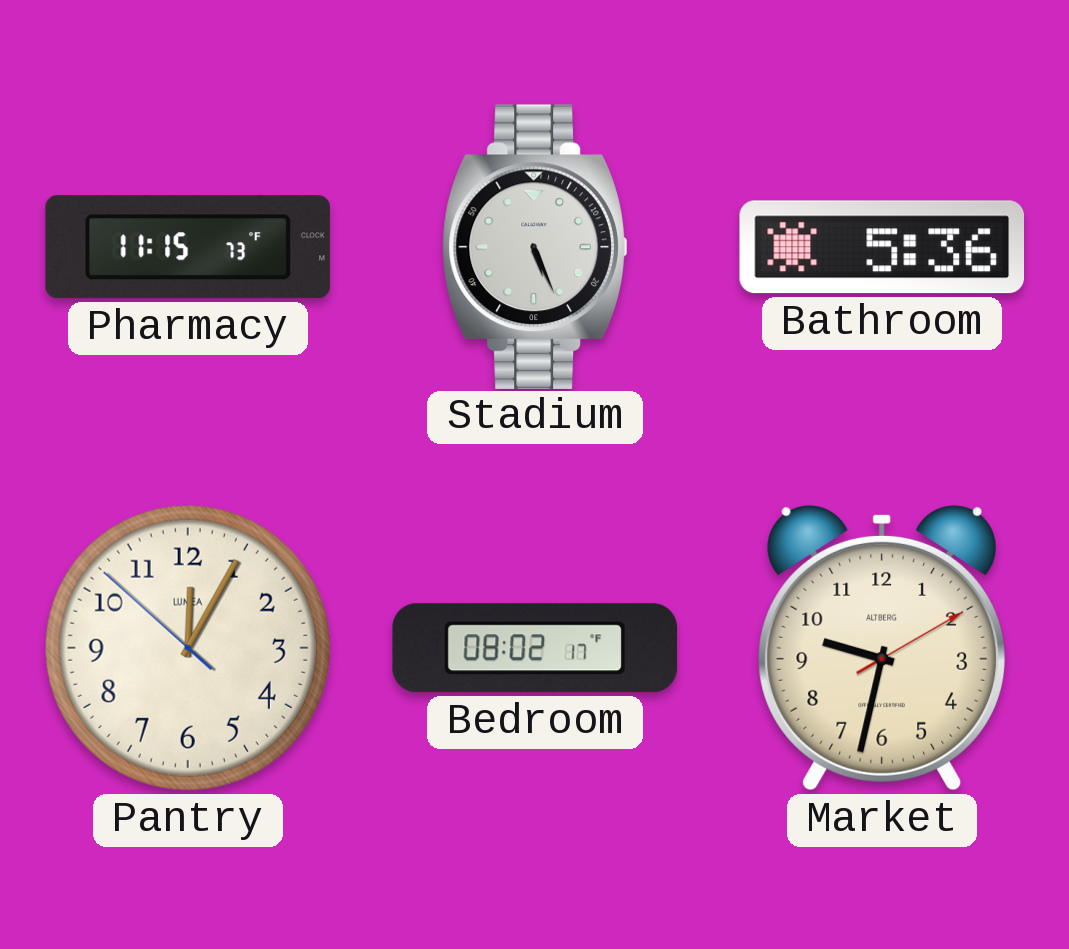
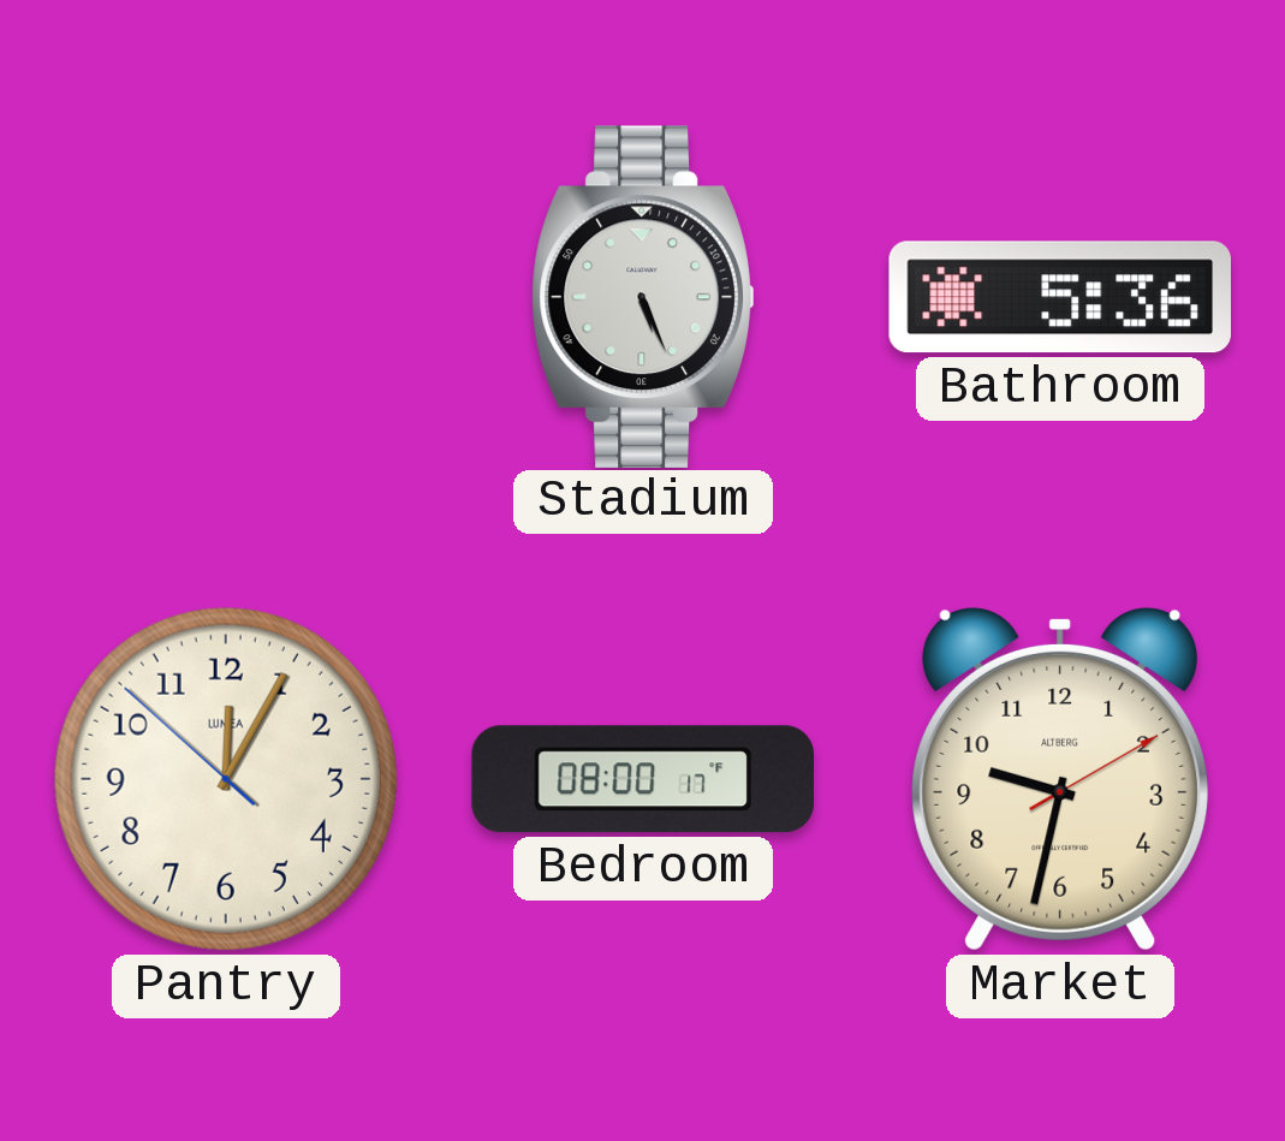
Pharmacy: 11:15 -> none
Bedroom: 08:02 -> 08:00
